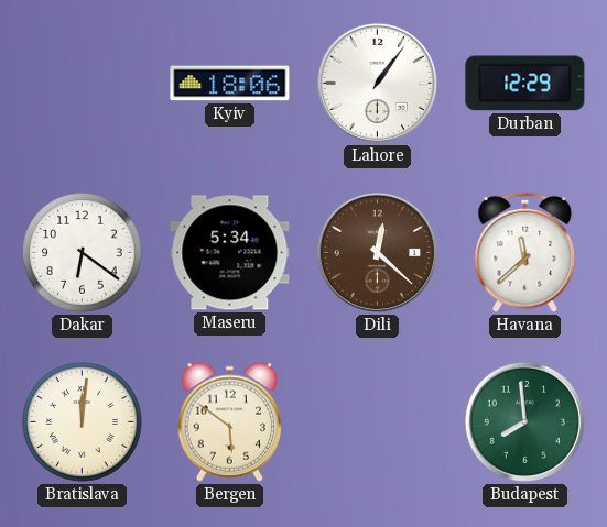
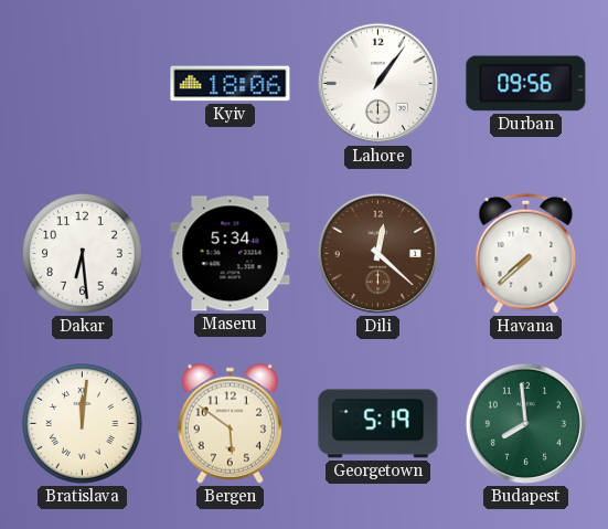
Durban: 12:29 -> 09:56
Dakar: 6:21 -> 6:29
Havana: 11:38 -> 7:38
Georgetown: none -> 5:19
